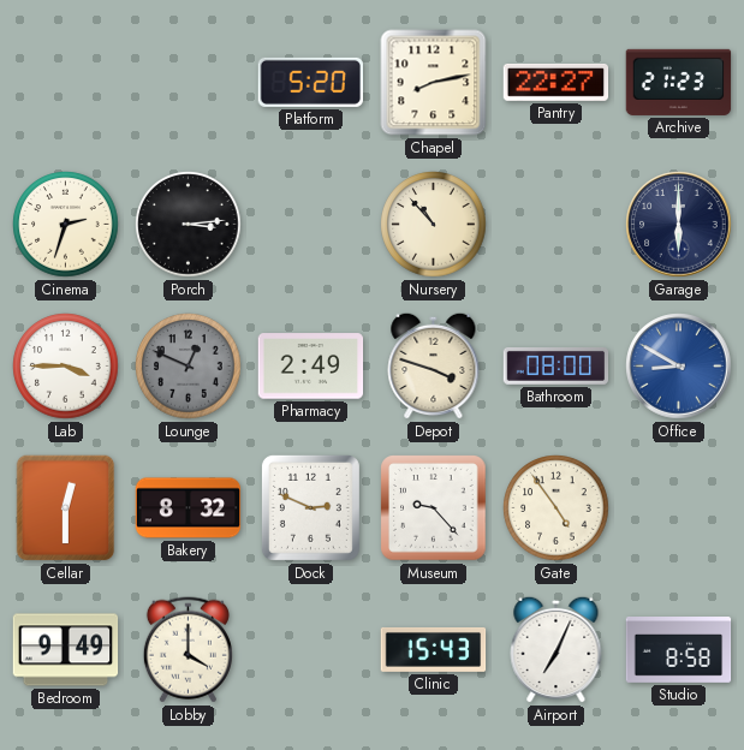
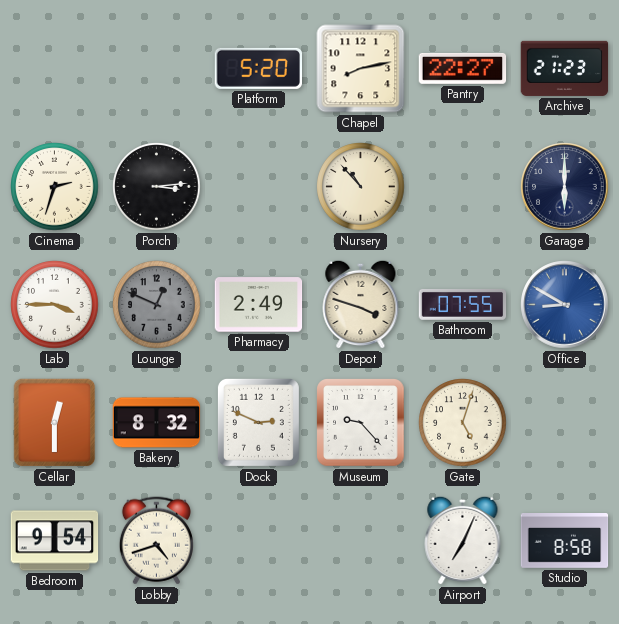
Bathroom: 08:00 -> 07:55
Gate: 4:54 -> 5:03
Bedroom: 9:49 -> 9:54
Lobby: 4:00 -> 4:42
Clinic: 15:43 -> none
